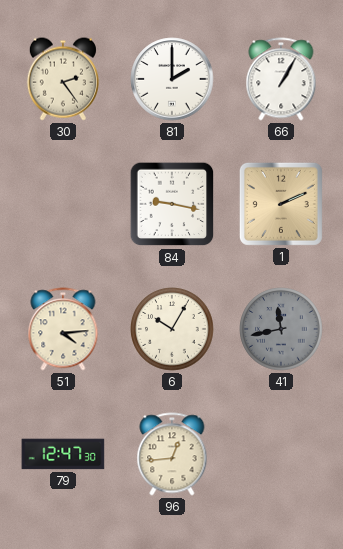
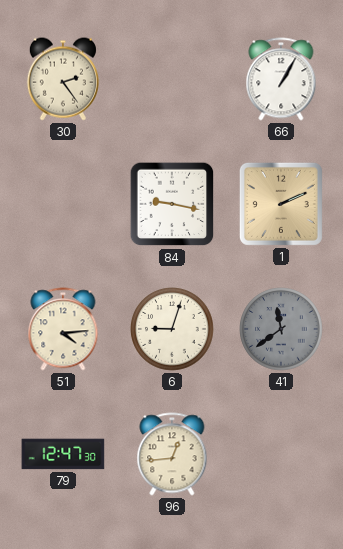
81: 2:00 -> none
6: 10:05 -> 9:03
41: 11:43 -> 11:39
